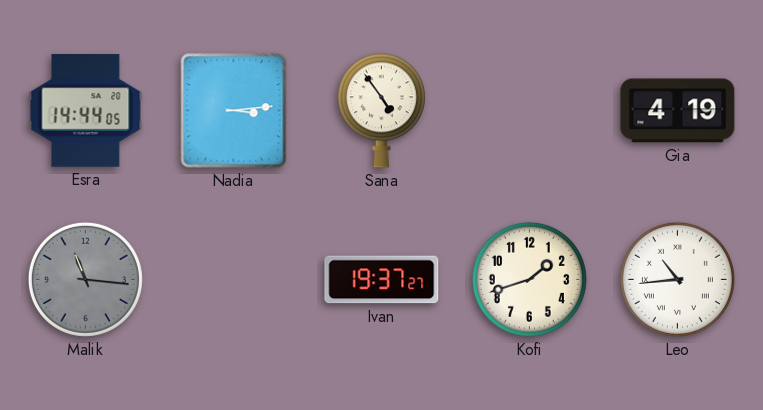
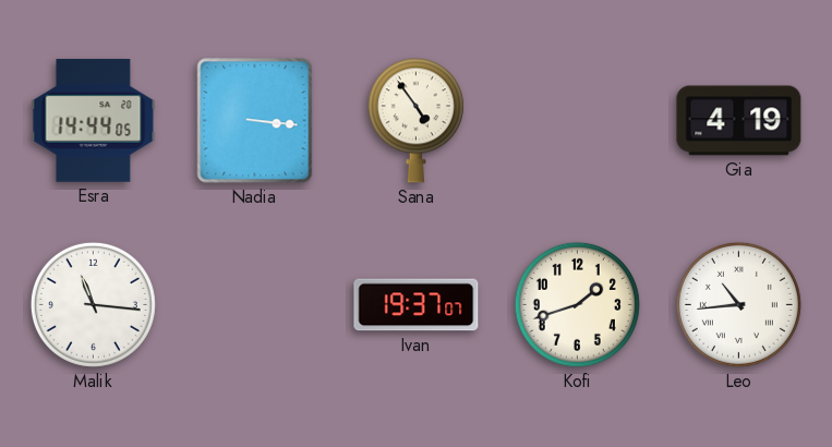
Nadia: 3:14 -> 3:16
Malik dial: grey -> white
Ivan: 19:37:27 -> 19:37:07
